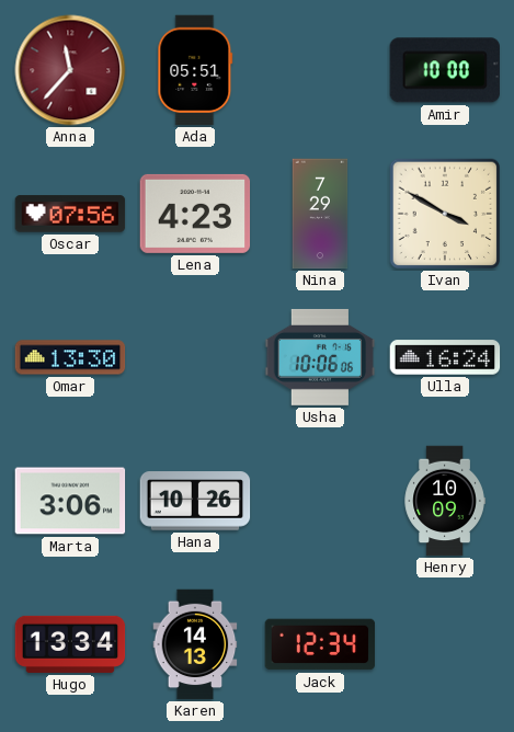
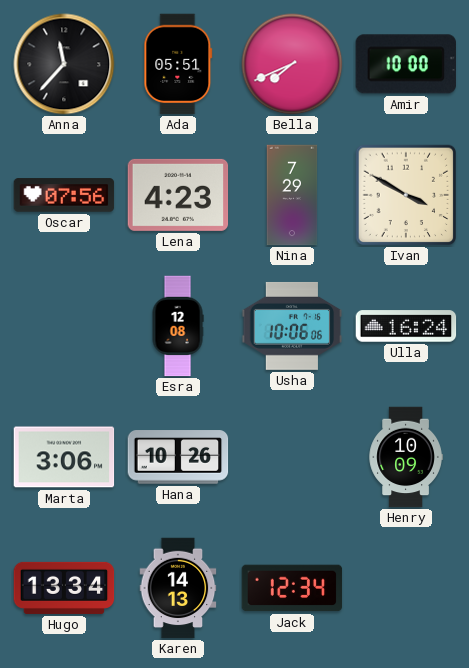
Anna dial: burgundy -> black
Bella: none -> 7:41
Omar: 13:30 -> none
Esra: none -> 12:08
